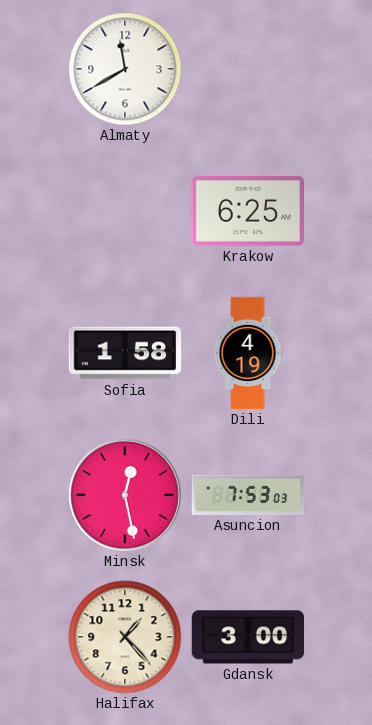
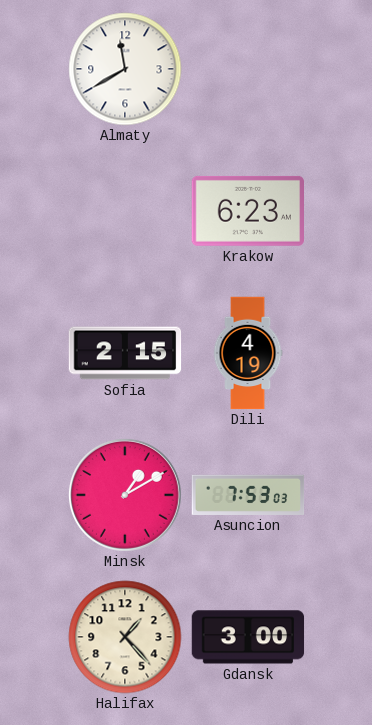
Krakow: 6:25 -> 6:23
Sofia: 1:58 -> 2:15
Minsk: 12:28 -> 1:10
